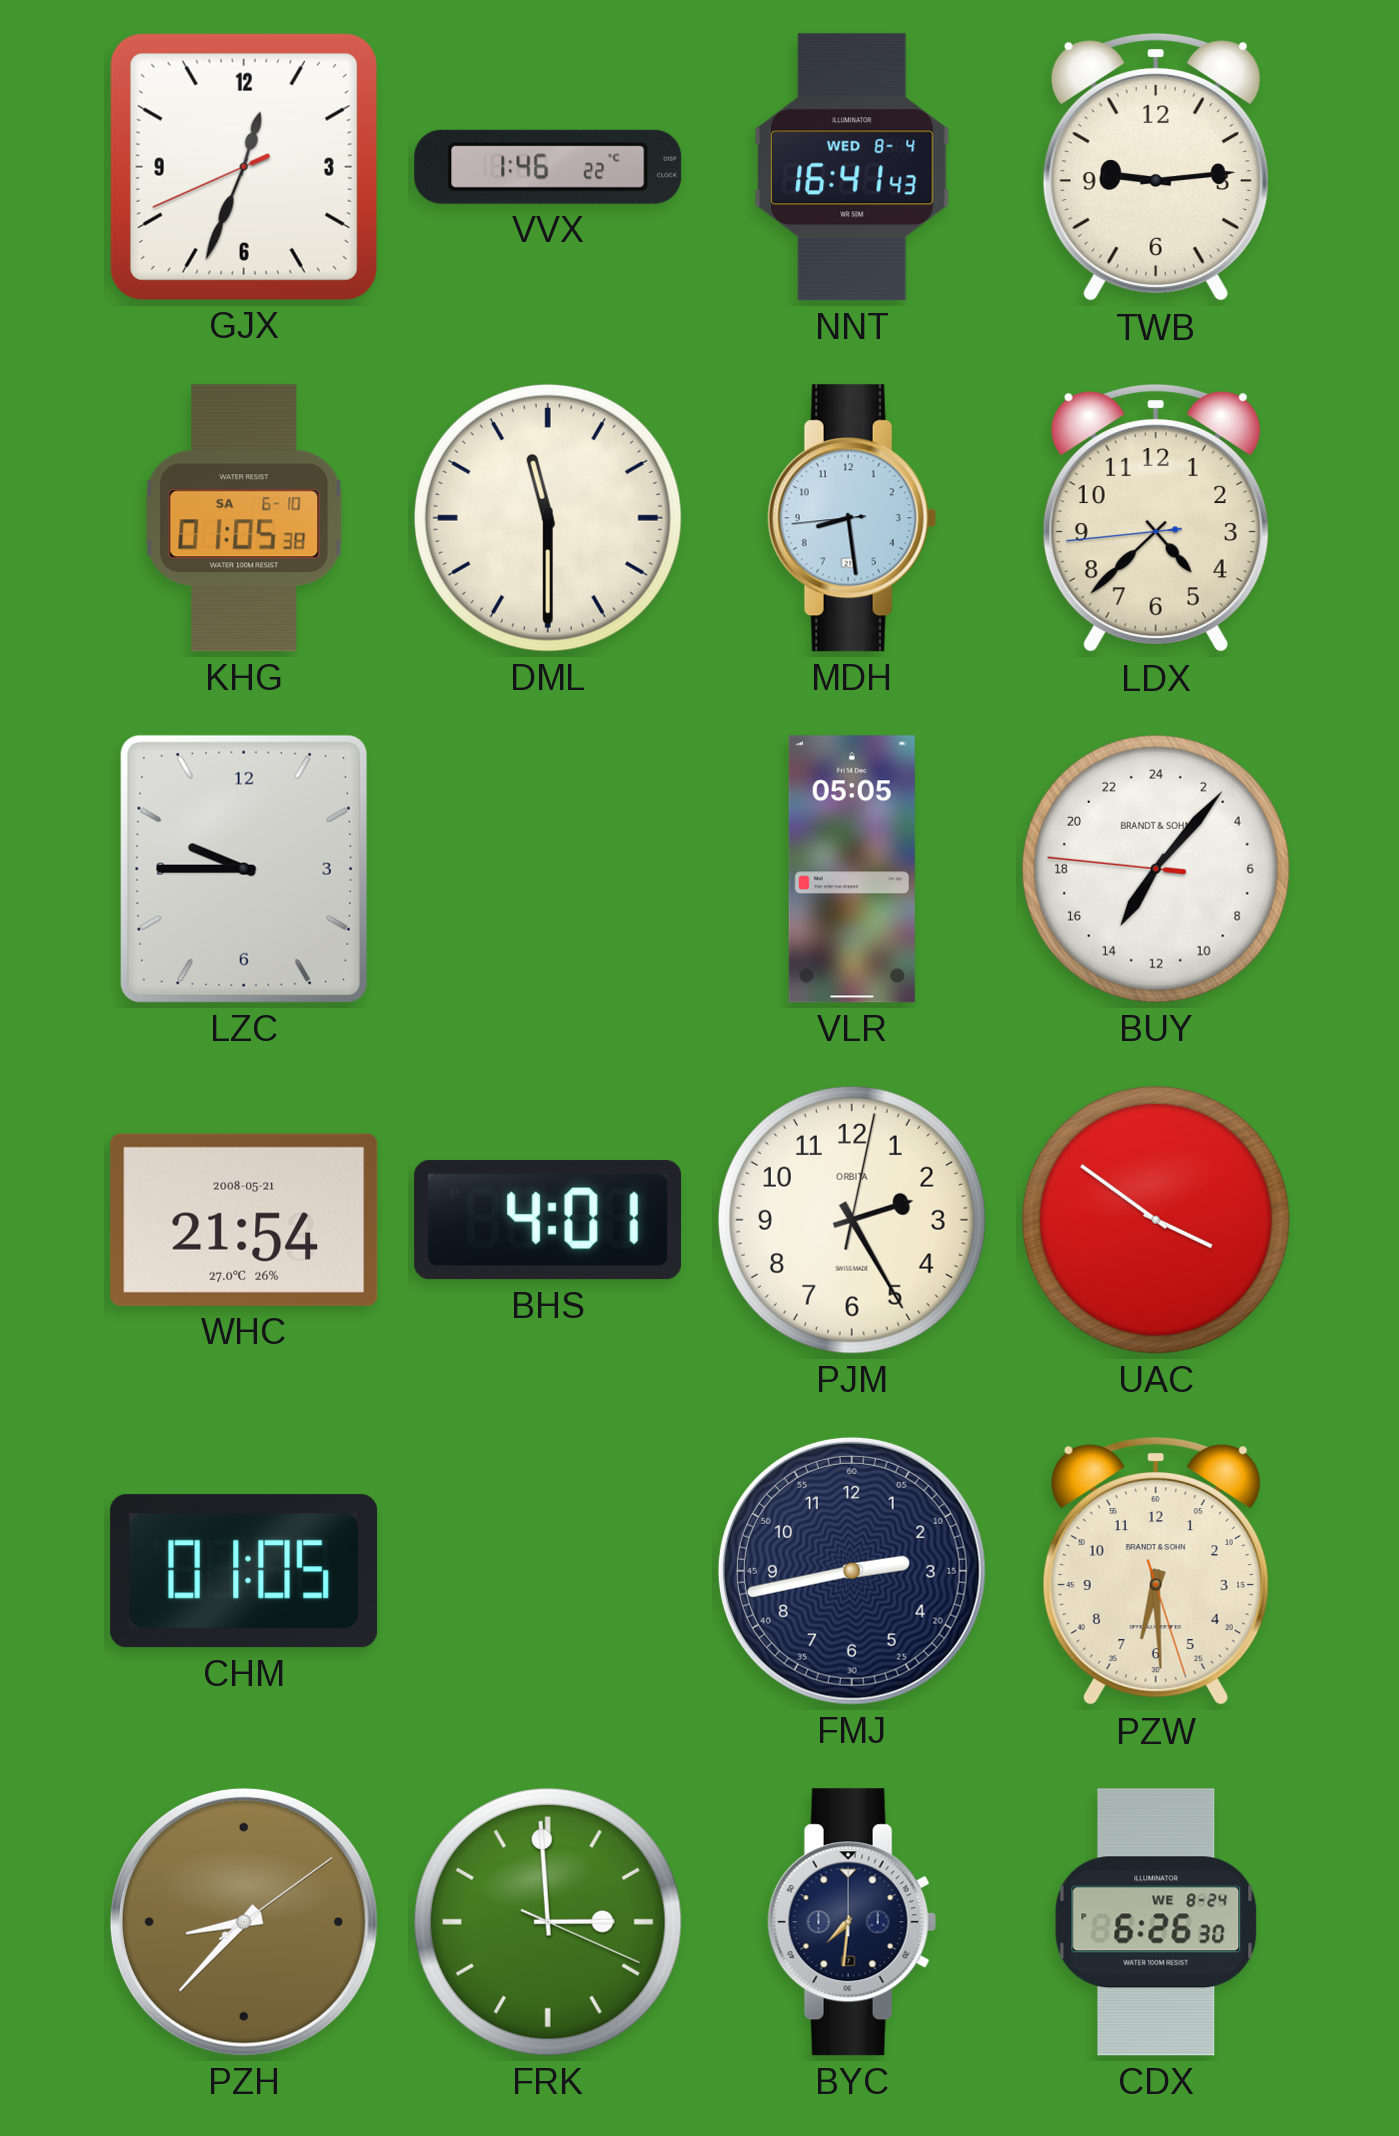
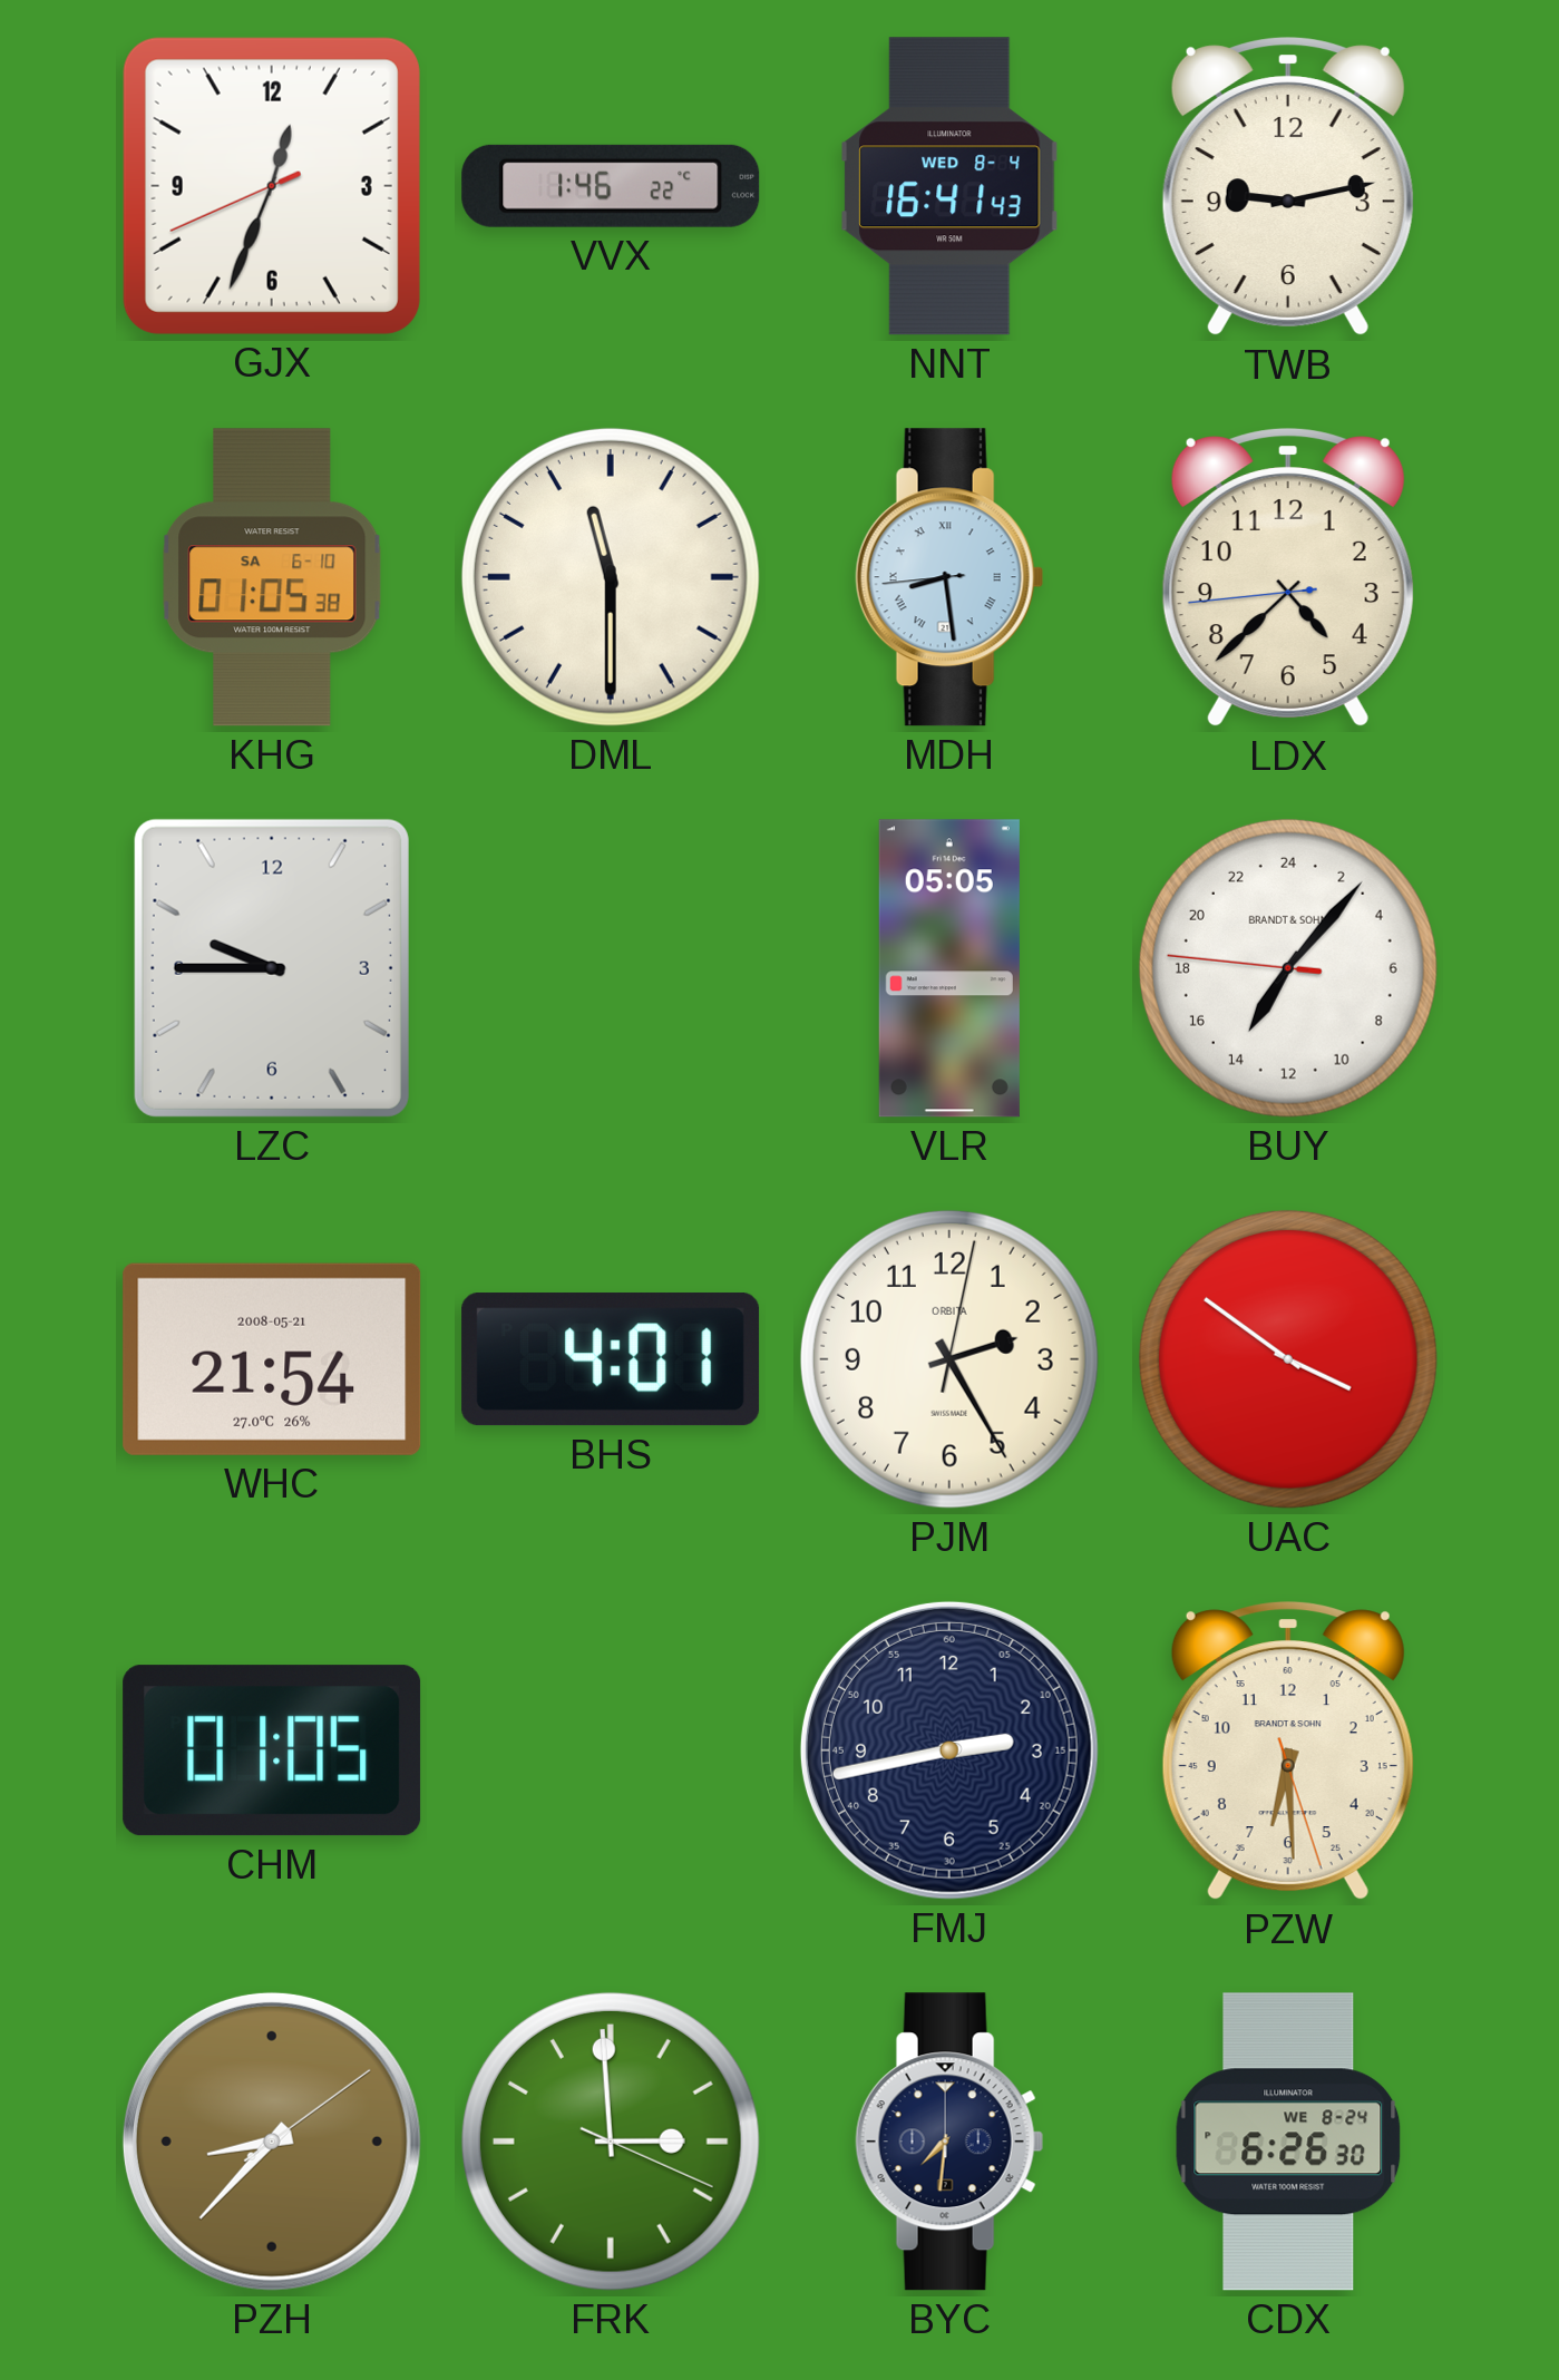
TWB: 9:14 -> 9:13
MDH numerals: Arabic -> Roman
